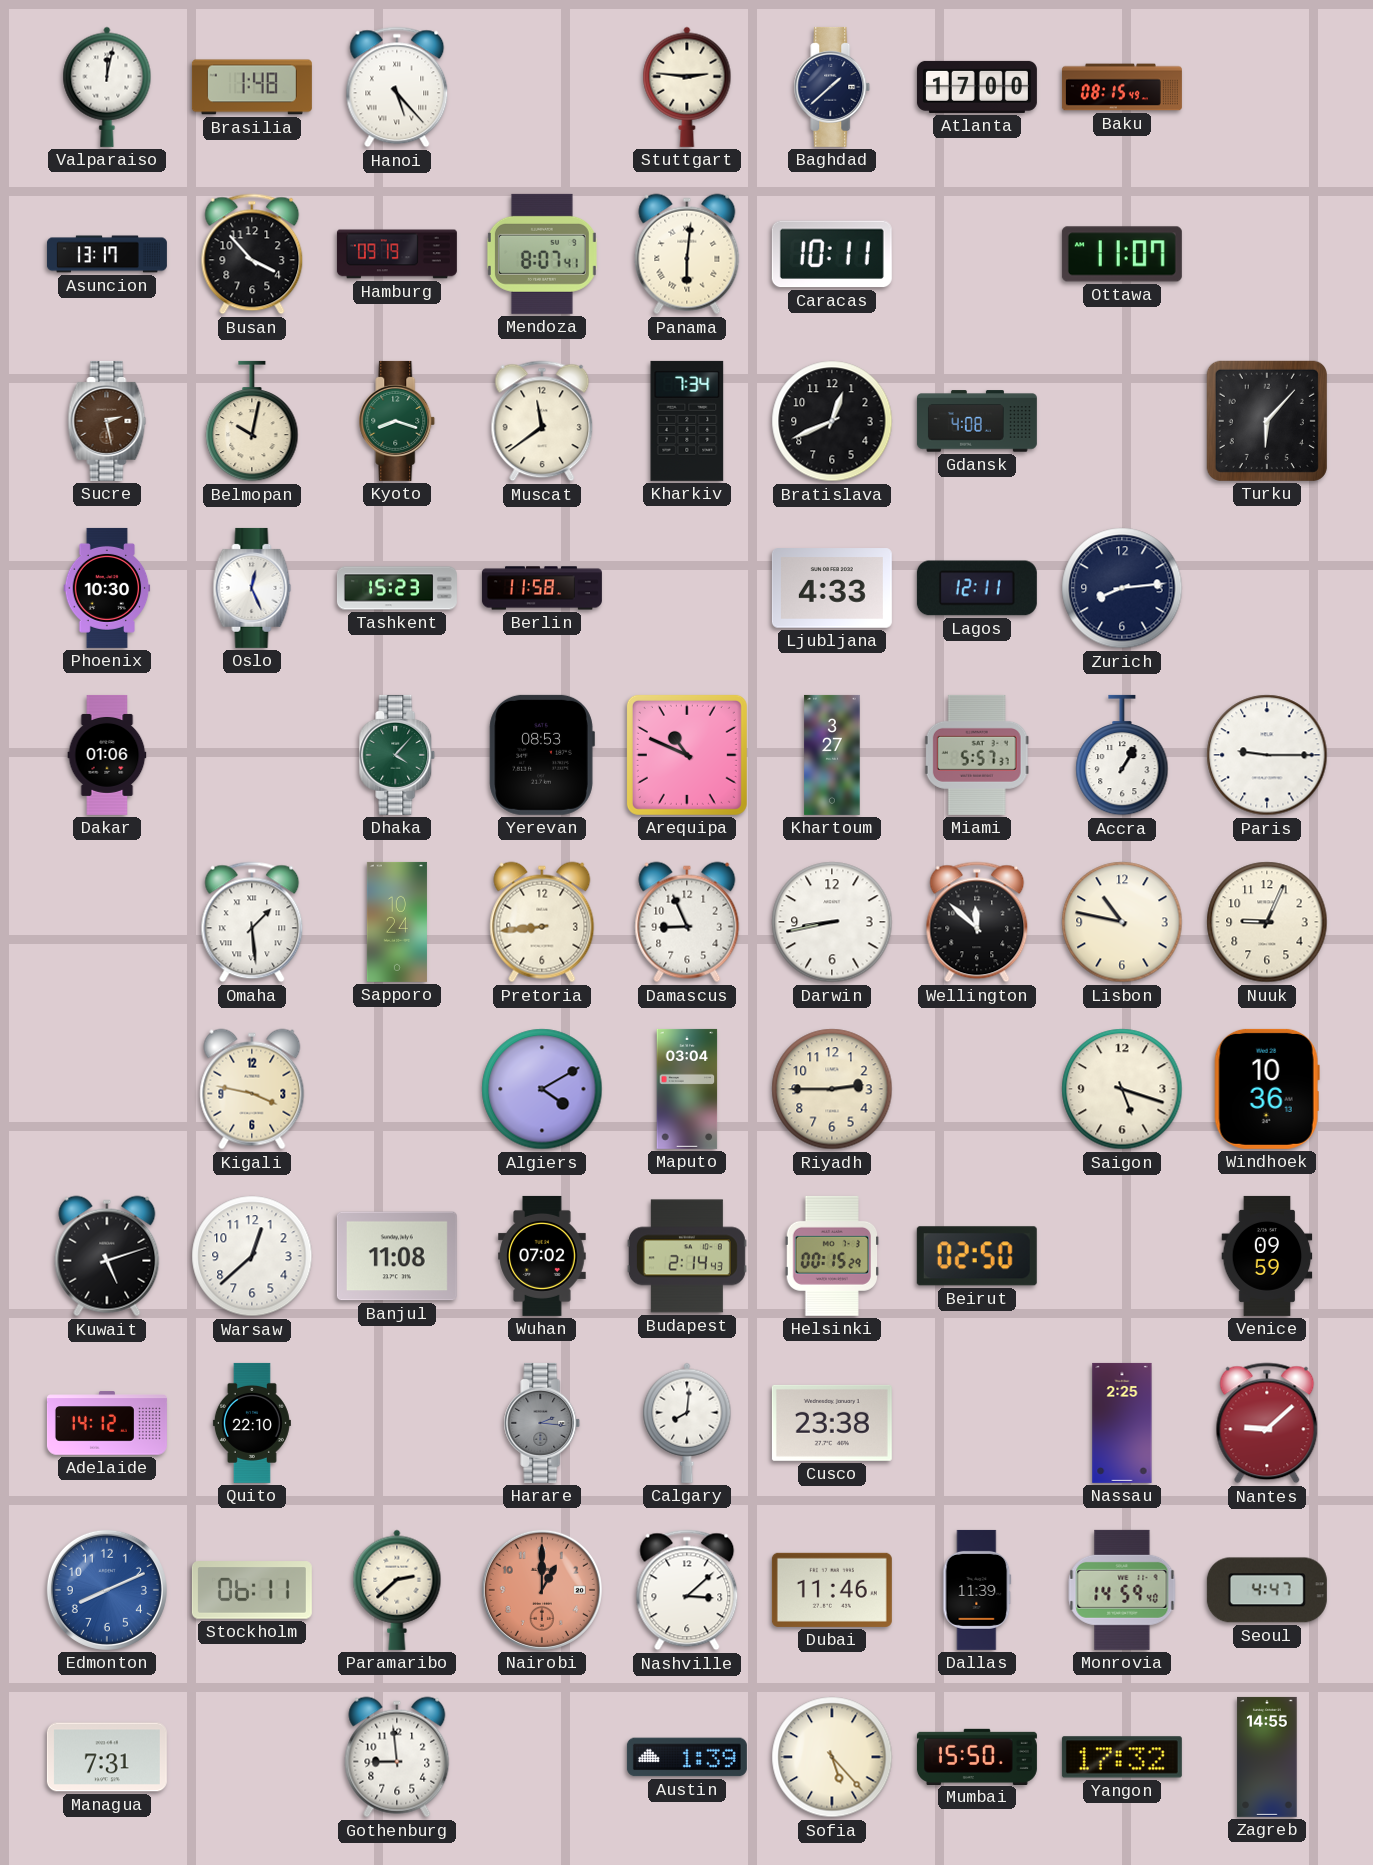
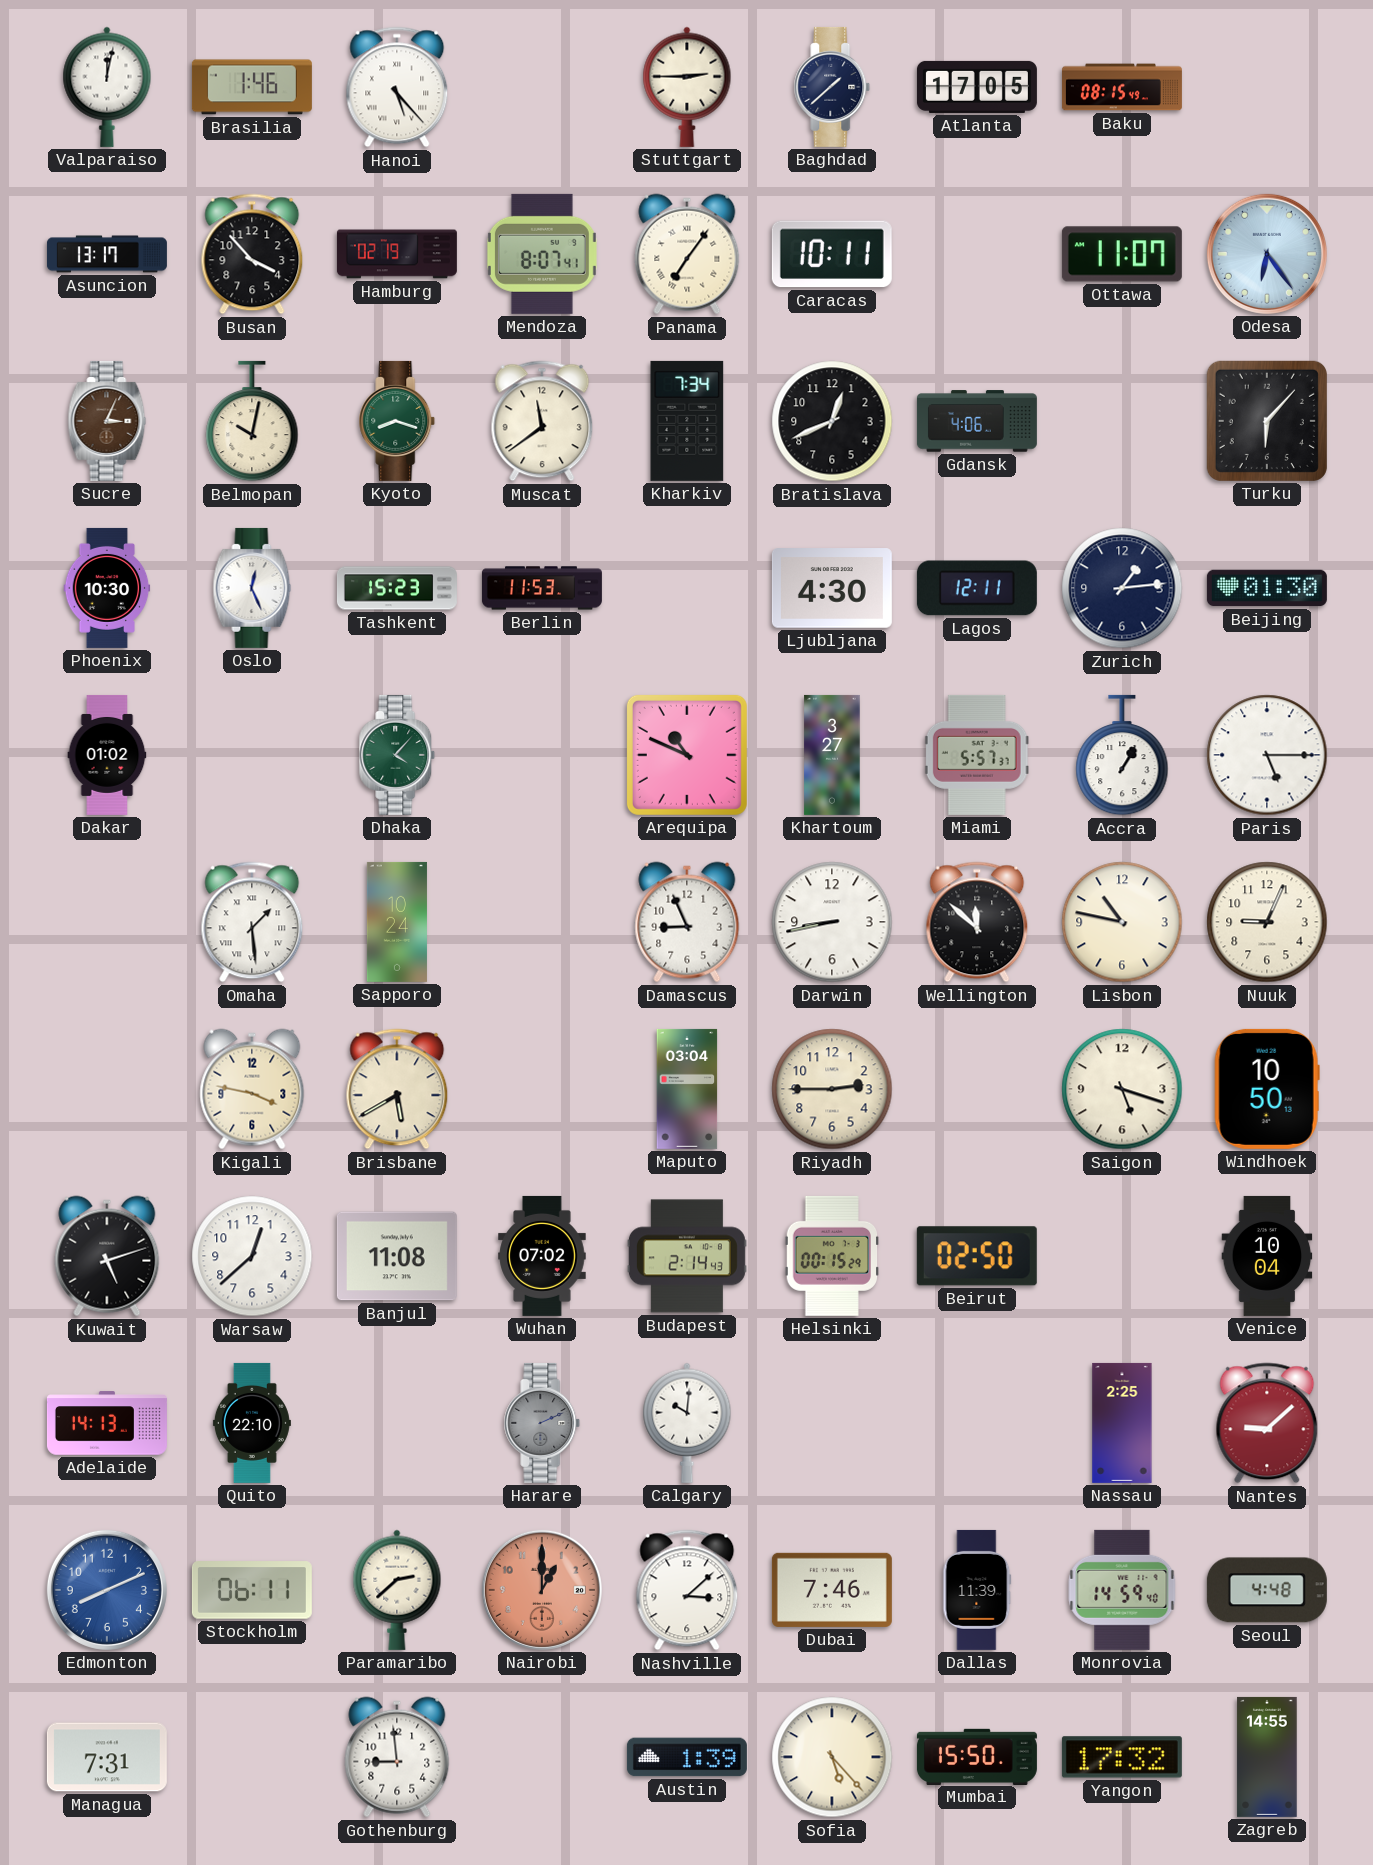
Brasilia: 1:48 -> 1:46
Stuttgart: 2:46 -> 2:45
Atlanta: 17:00 -> 17:05
Hamburg: 09:19 -> 02:19
Panama: 6:01 -> 7:06
Odesa: none -> 6:24
Sucre: 2:28 -> 3:04
Gdansk: 4:08 -> 4:06
Berlin: 11:58 -> 11:53
Ljubljana: 4:33 -> 4:30
Zurich: 8:14 -> 1:14
Beijing: none -> 01:30
Dakar: 01:06 -> 01:02
Yerevan: 08:53 -> none
Paris: 9:15 -> 5:15
Pretoria: 8:44 -> none
Brisbane: none -> 5:40
Algiers: 4:10 -> none
Windhoek: 10:36 -> 10:50
Venice: 09:59 -> 10:04
Adelaide: 14:12 -> 14:13
Harare: 2:16 -> 2:11
Calgary: 8:01 -> 10:01
Cusco: 23:38 -> none
Dubai: 11:46 -> 7:46
Seoul: 4:47 -> 4:48
